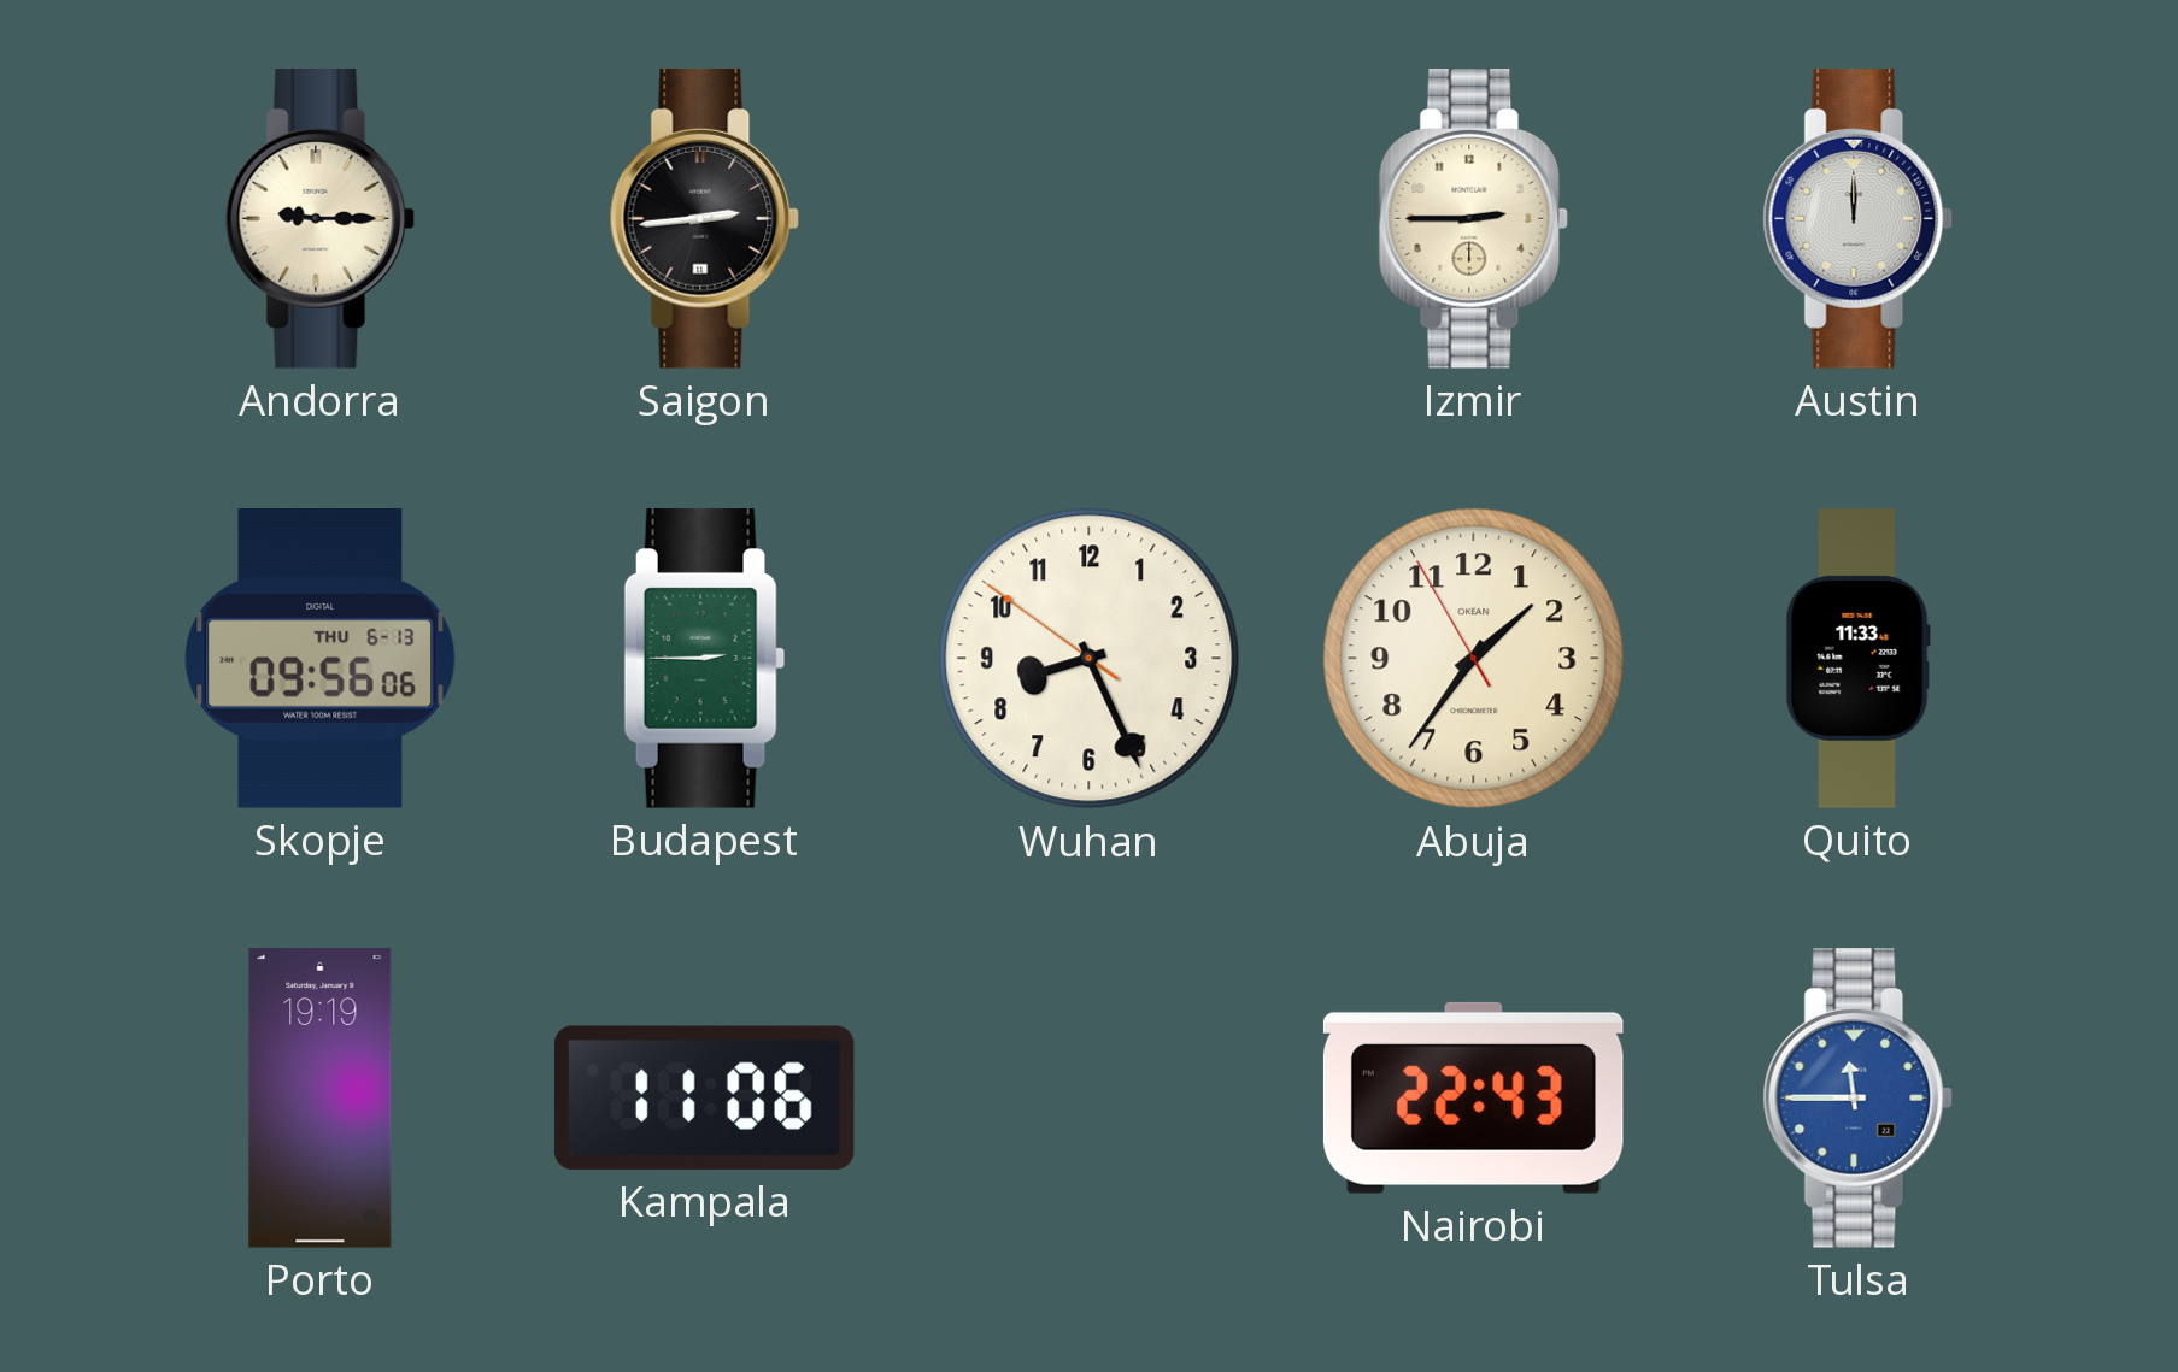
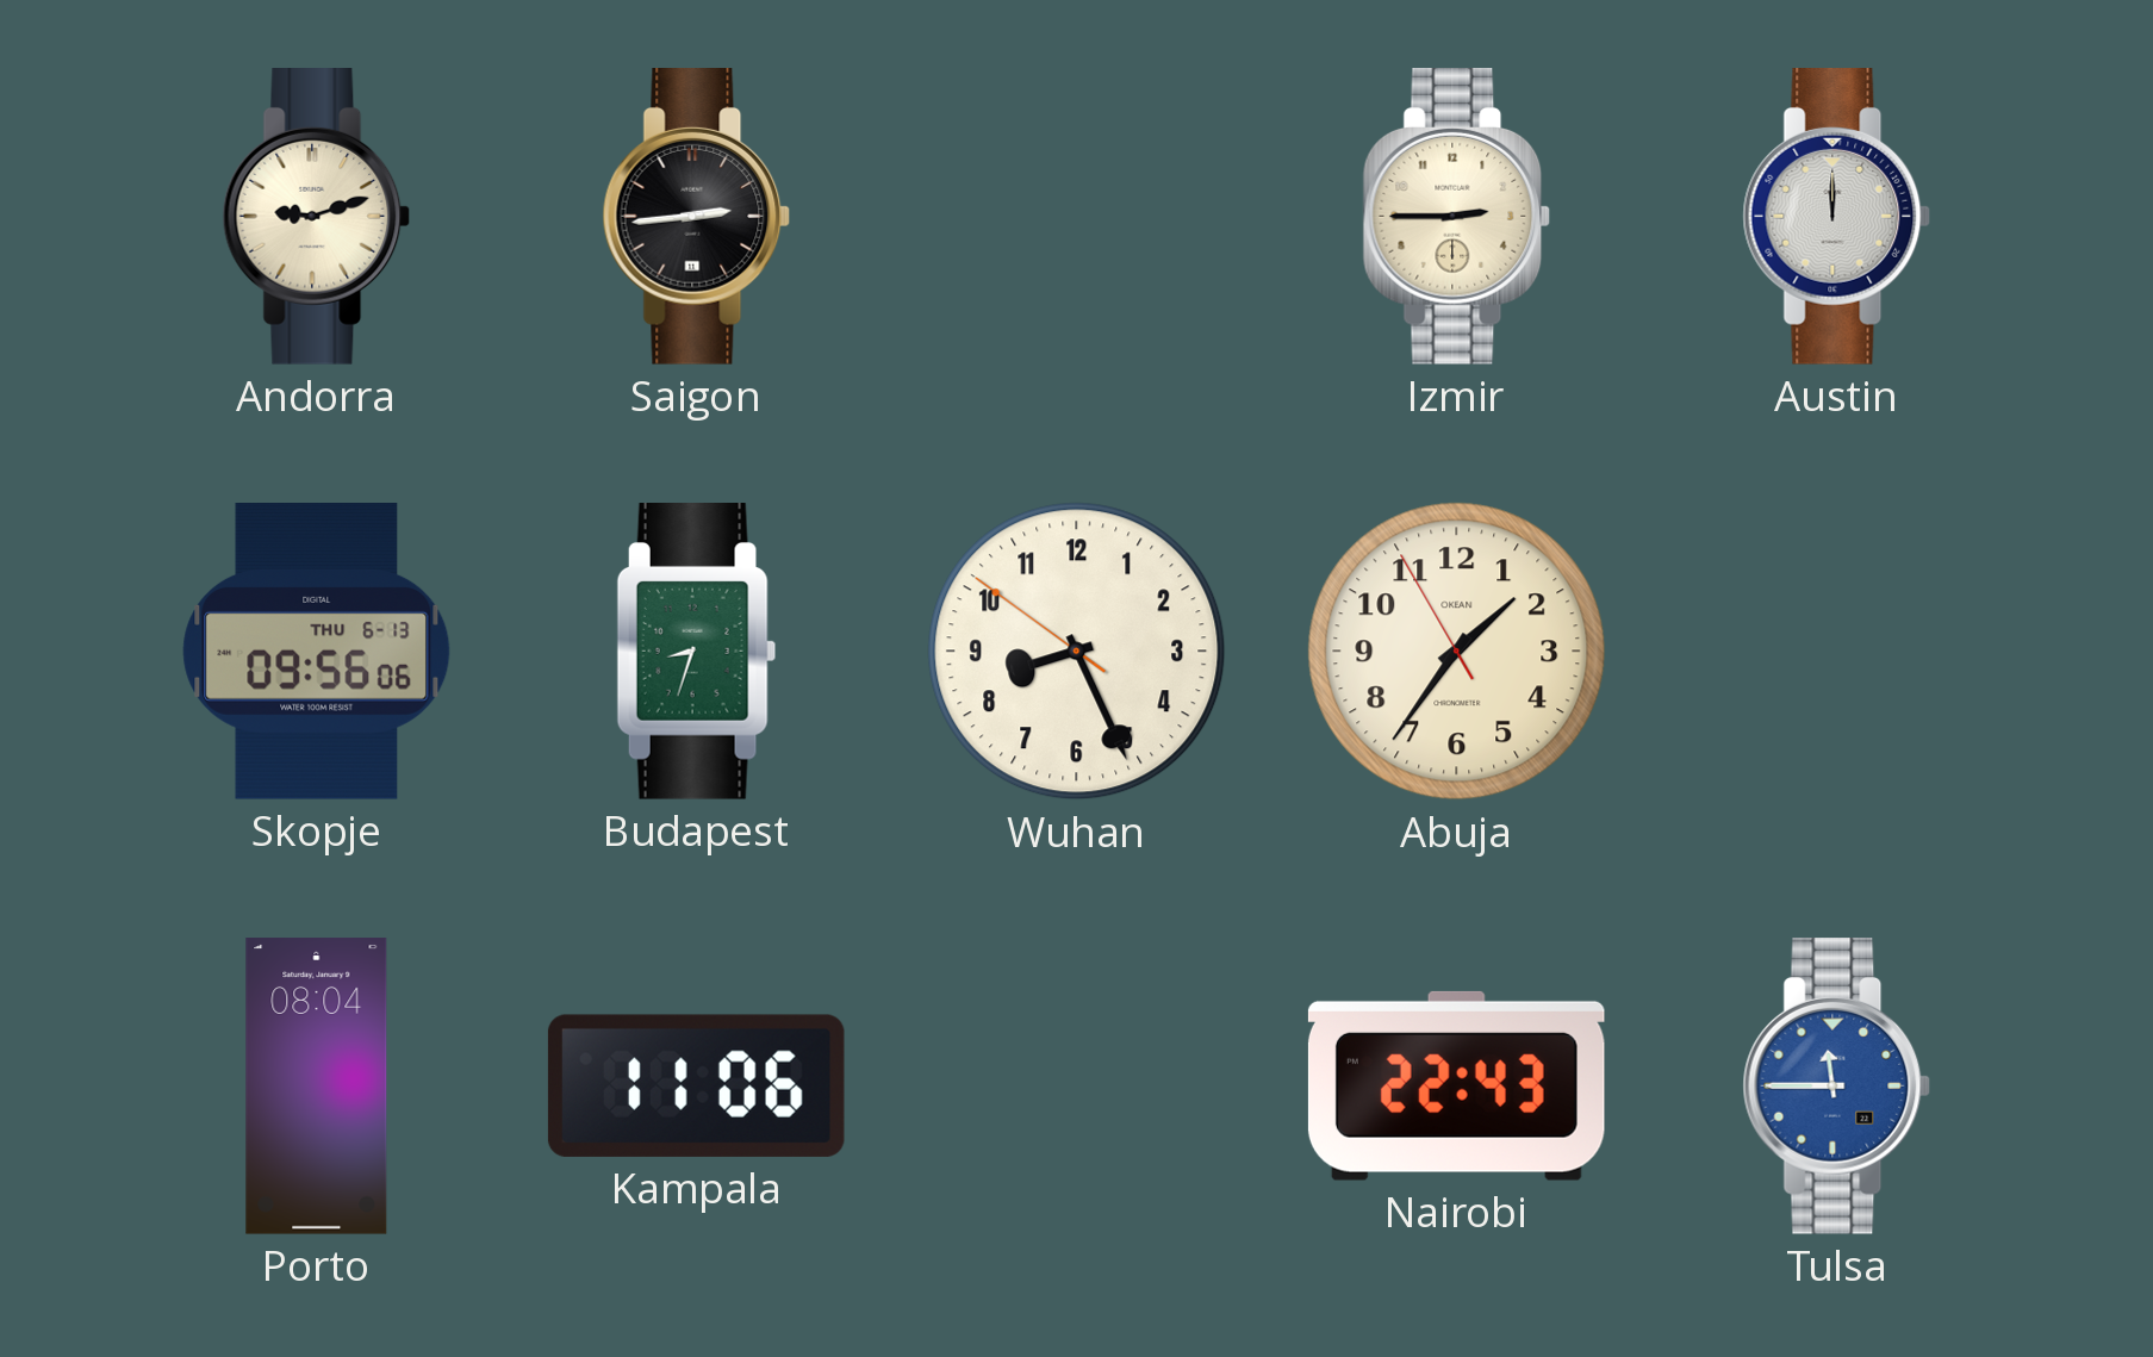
Andorra: 9:15 -> 9:12
Budapest: 2:45 -> 8:33
Quito: 11:33 -> none
Porto: 19:19 -> 08:04
